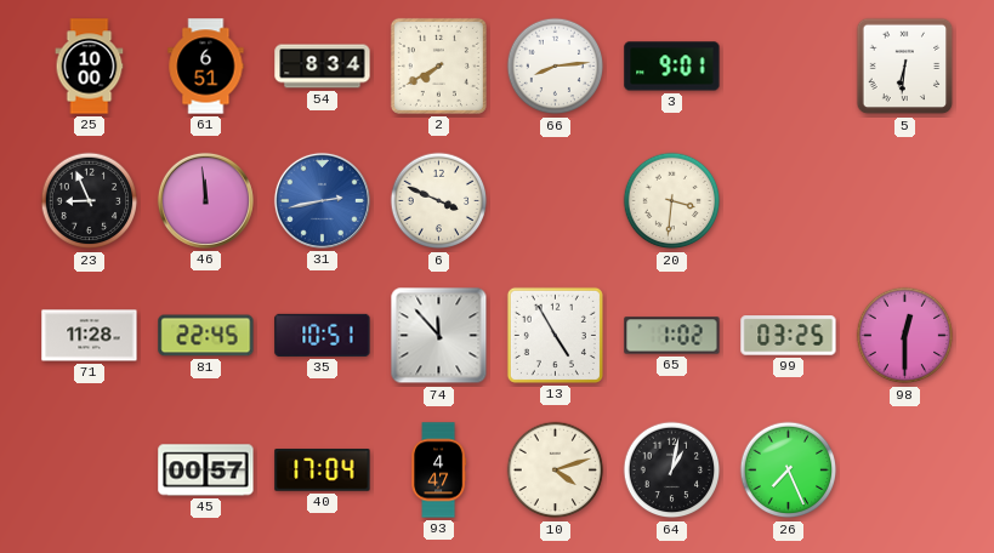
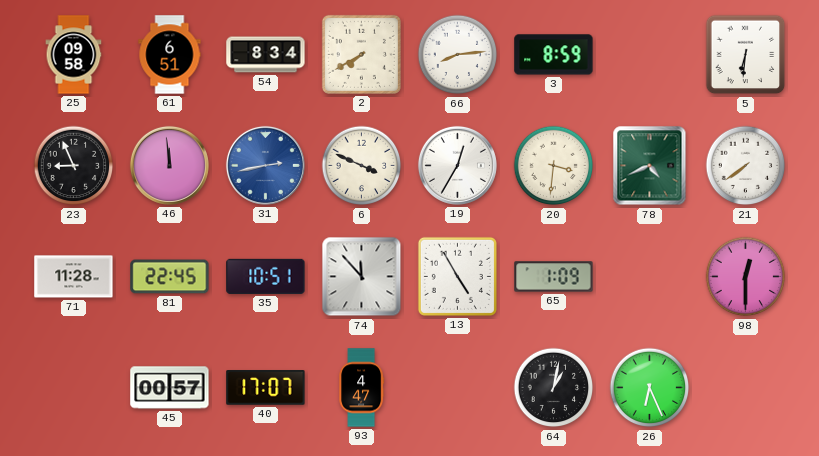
25: 10:00 -> 09:58
3: 9:01 -> 8:59
19: none -> 12:35
78: none -> 4:41
21: none -> 7:39
65: 1:02 -> 1:09
99: 03:25 -> none
40: 17:04 -> 17:07
10: 4:12 -> none
26: 7:26 -> 6:26
